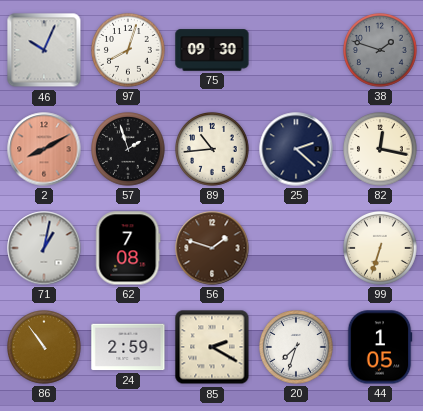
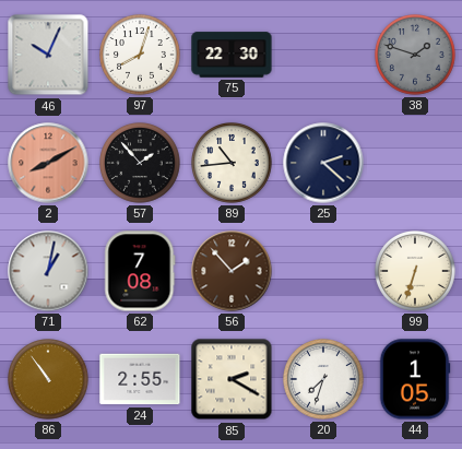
75: 09:30 -> 22:30
57: 1:57 -> 1:53
82: 12:17 -> none
56: 1:48 -> 1:53
24: 2:59 -> 2:55
